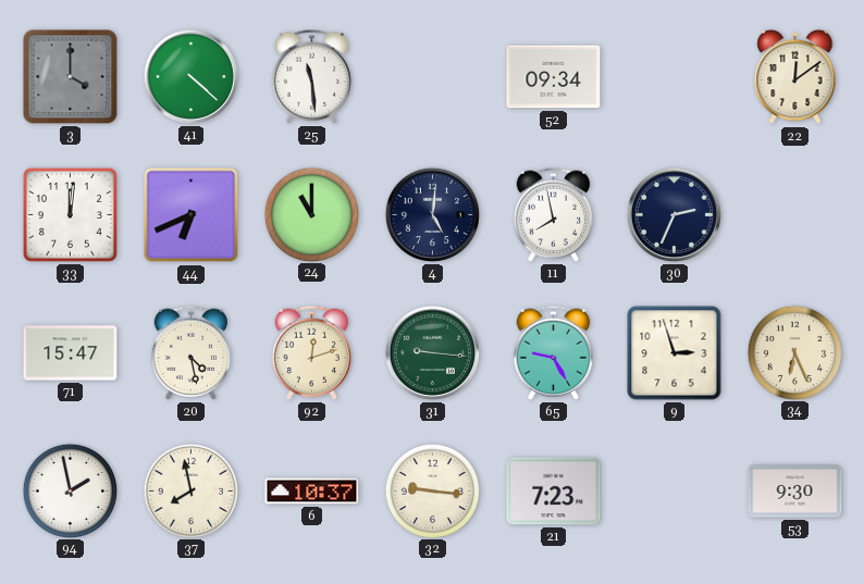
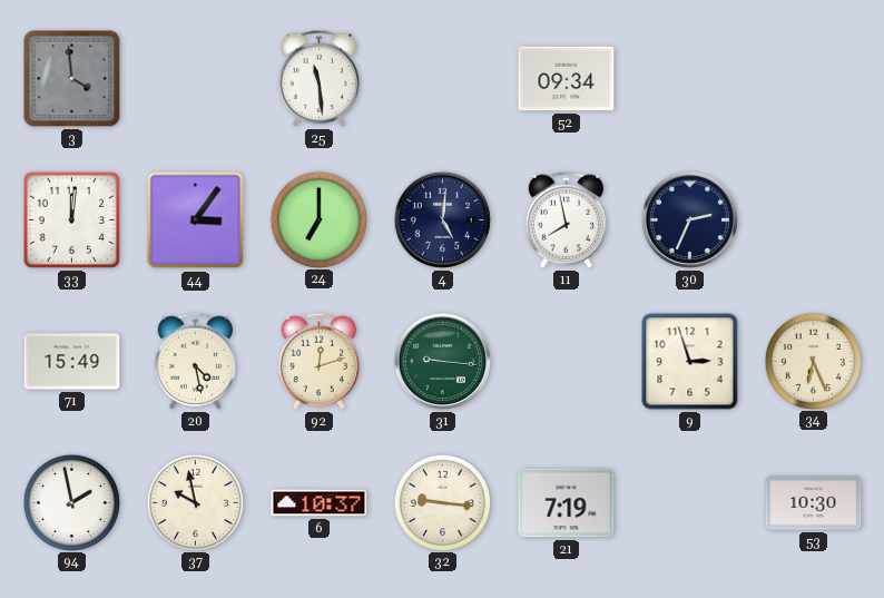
3: 4:00 -> 3:59
41: 4:22 -> none
22: 12:09 -> none
44: 6:41 -> 3:06
24: 11:00 -> 7:00
71: 15:47 -> 15:49
65: 9:25 -> none
37: 7:58 -> 9:58
21: 7:23 -> 7:19
53: 9:30 -> 10:30
